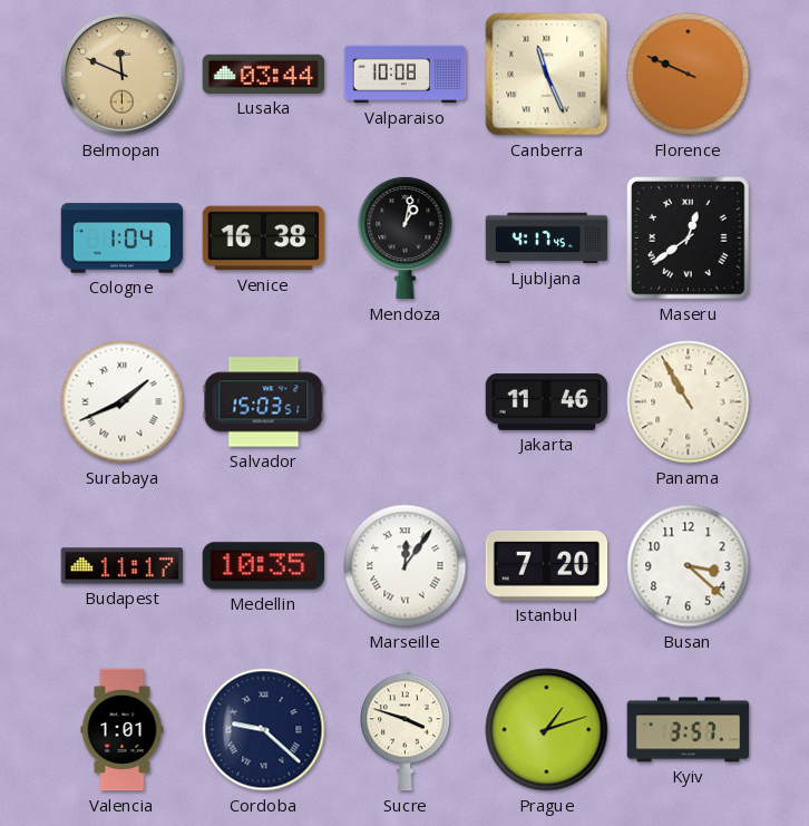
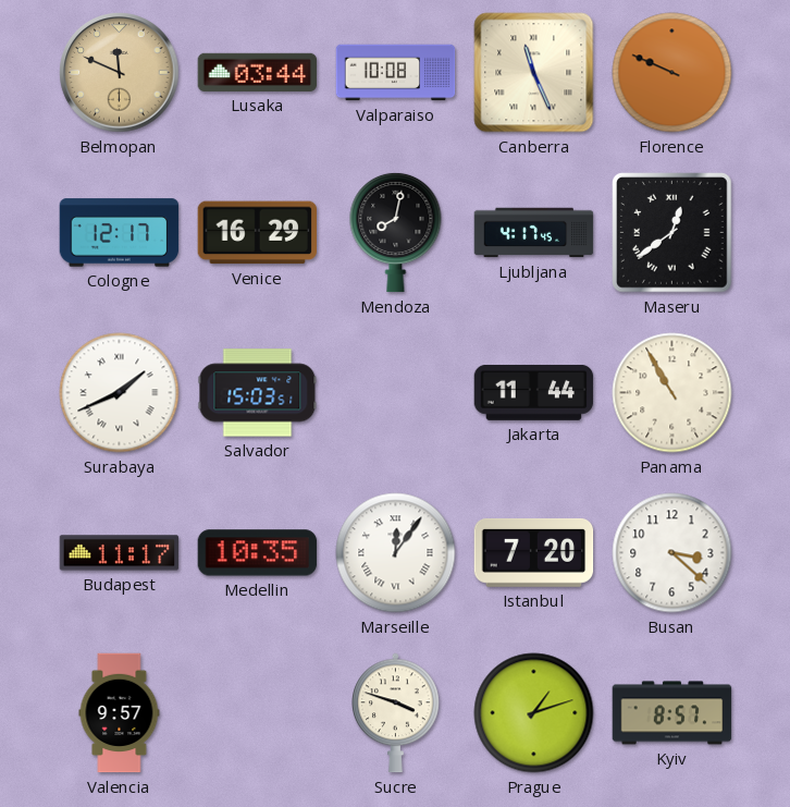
Cologne: 1:04 -> 12:17
Venice: 16:38 -> 16:29
Mendoza: 1:02 -> 8:02
Jakarta: 11:46 -> 11:44
Valencia: 1:01 -> 9:57
Cordoba: 9:22 -> none
Kyiv: 3:57 -> 8:57
